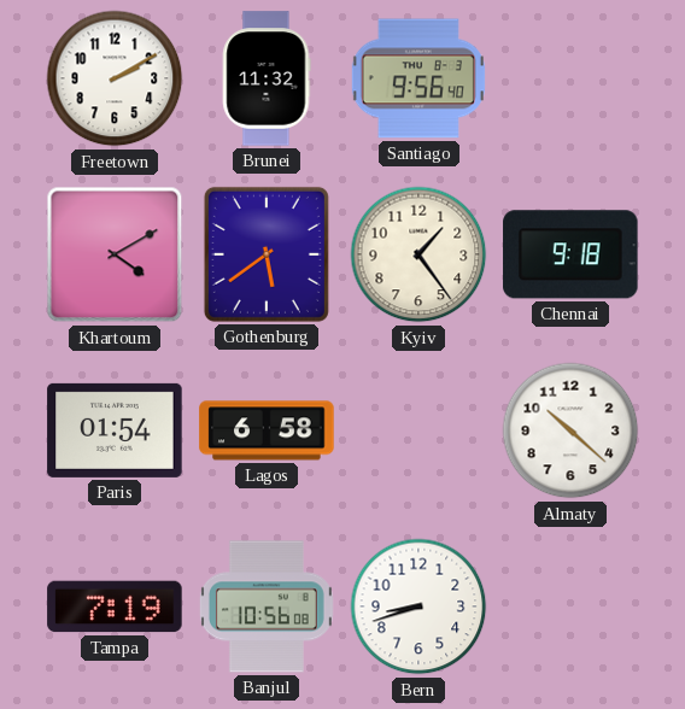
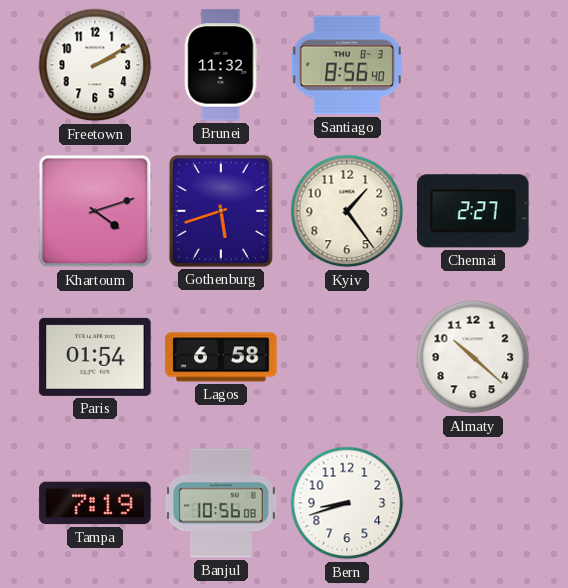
Santiago: 9:56 -> 8:56
Khartoum: 4:10 -> 4:12
Gothenburg: 5:39 -> 5:42
Chennai: 9:18 -> 2:27
